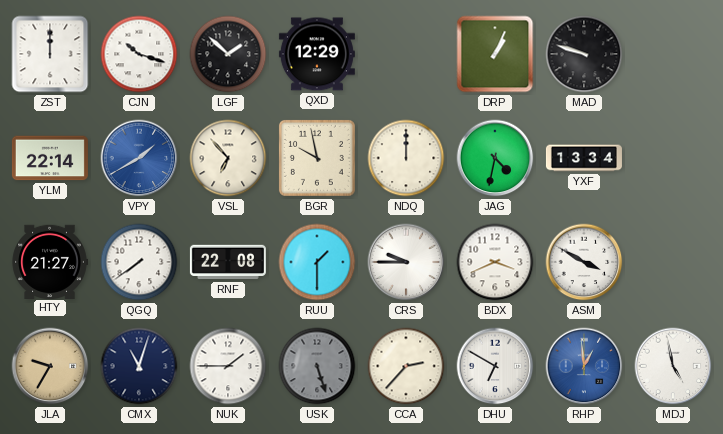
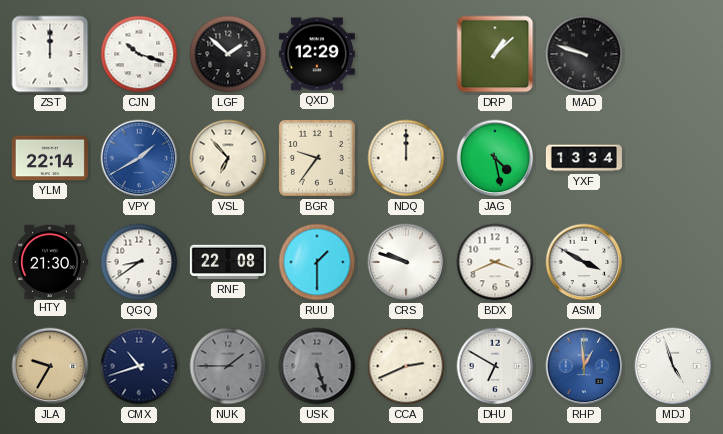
DRP: 1:04 -> 1:08
BGR: 9:58 -> 9:36
JAG: 4:32 -> 4:28
HTY: 21:27 -> 21:30
QGQ: 7:39 -> 8:39
CRS: 9:45 -> 9:48
CMX: 11:03 -> 10:42
NUK dial: white -> grey
CCA: 2:37 -> 2:41
MDJ: 4:58 -> 4:57
